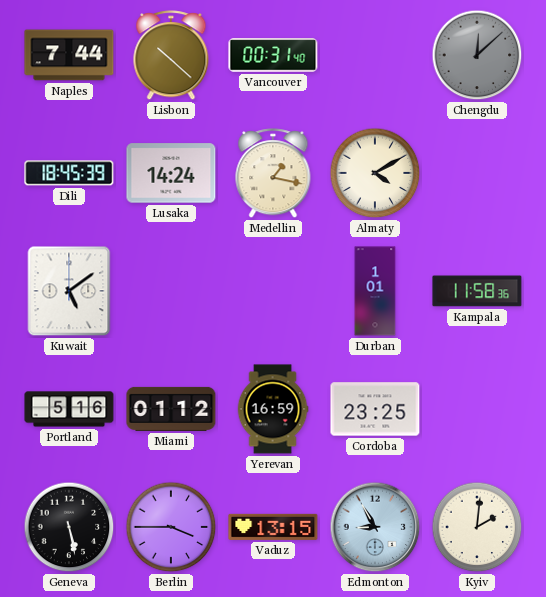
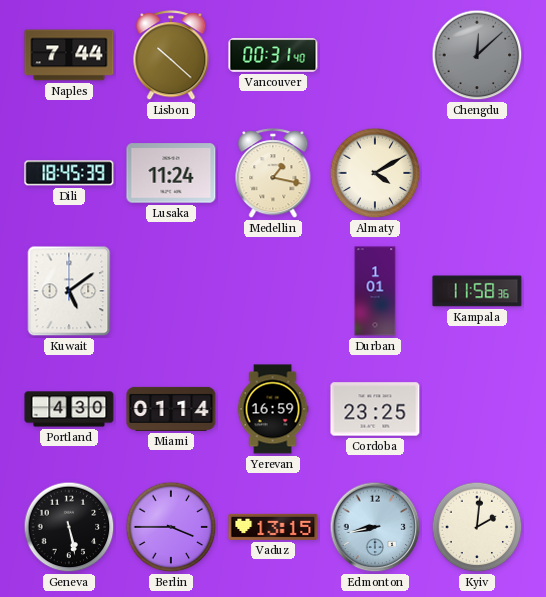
Lusaka: 14:24 -> 11:24
Portland: 5:16 -> 4:30
Miami: 01:12 -> 01:14
Edmonton: 8:55 -> 8:43
